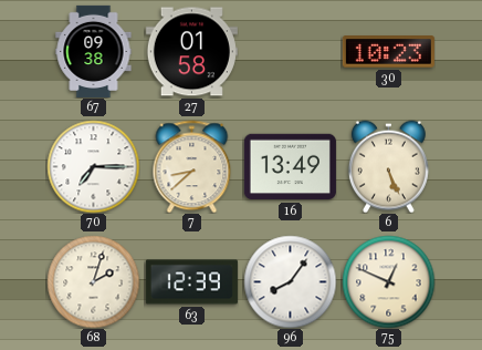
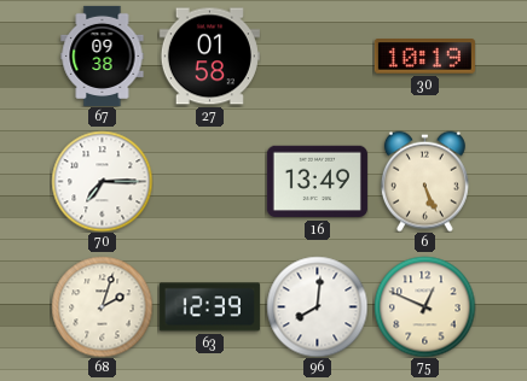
30: 10:23 -> 10:19
7: 8:38 -> none
96: 8:06 -> 8:01
